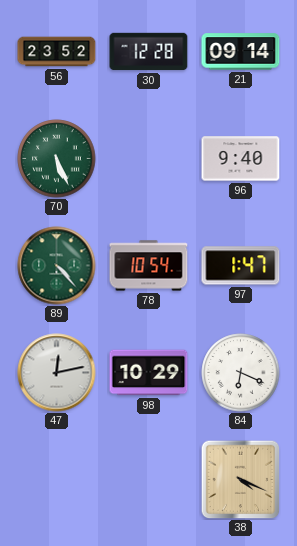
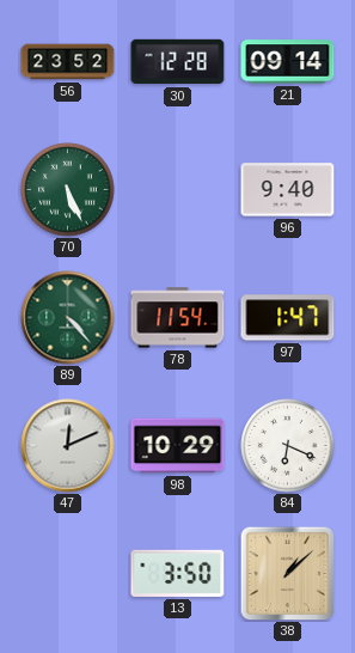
78: 10:54 -> 11:54
47: 12:13 -> 12:11
13: none -> 3:50
38: 4:19 -> 1:08
